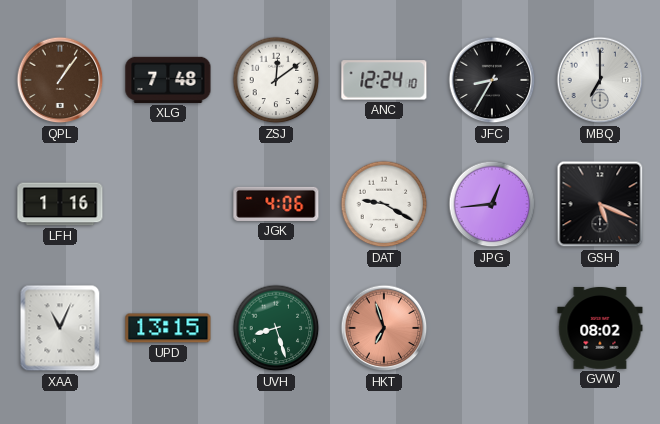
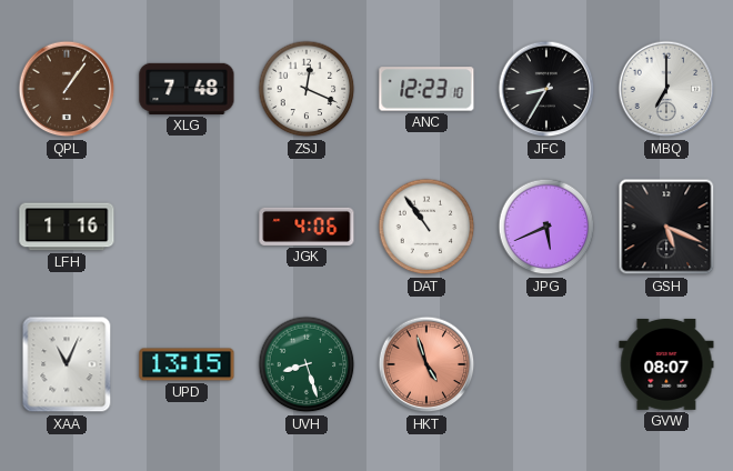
ZSJ: 12:09 -> 12:19
ANC: 12:24 -> 12:23
DAT: 9:20 -> 10:54
JPG: 12:44 -> 5:41
HKT: 6:57 -> 4:57
GVW: 08:02 -> 08:07
